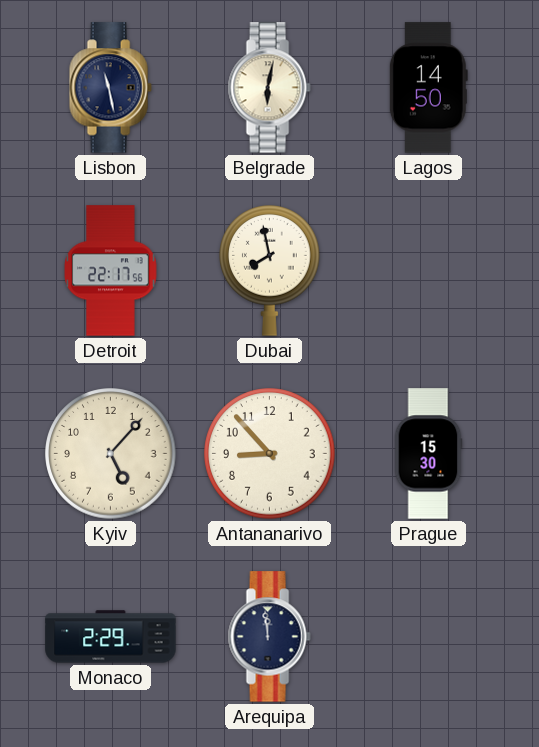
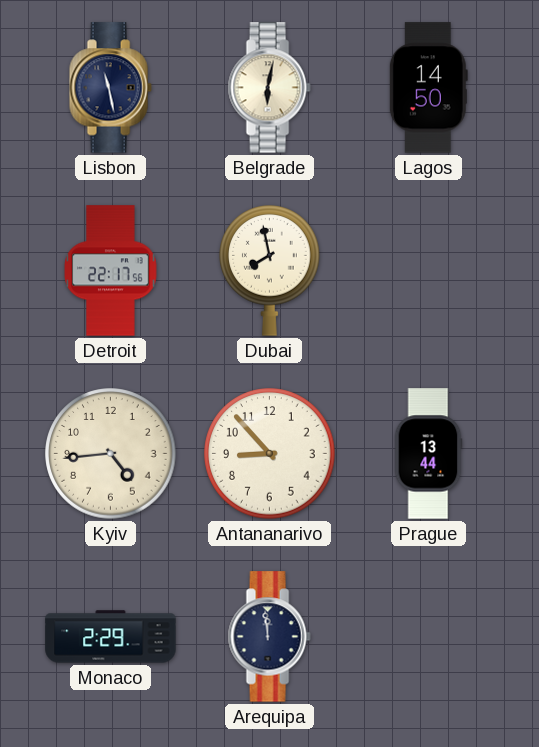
Kyiv: 5:07 -> 4:44
Prague: 15:30 -> 13:44
